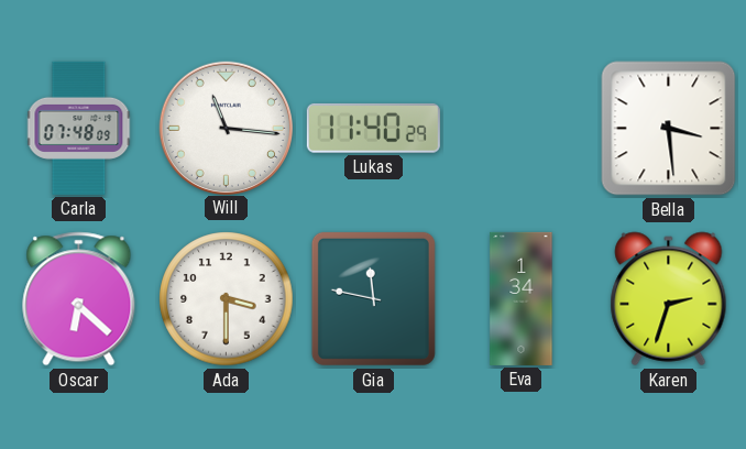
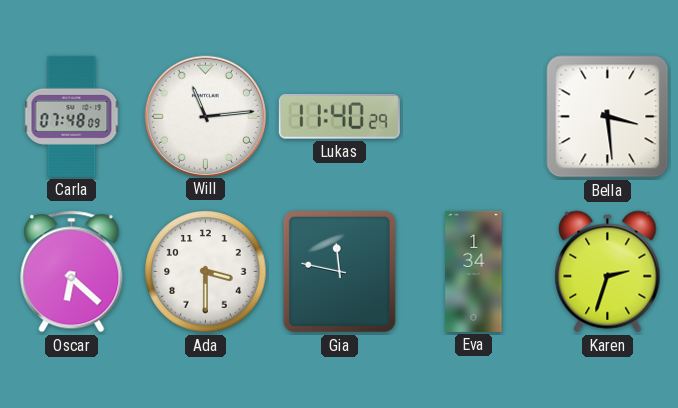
Will: 11:16 -> 11:14
